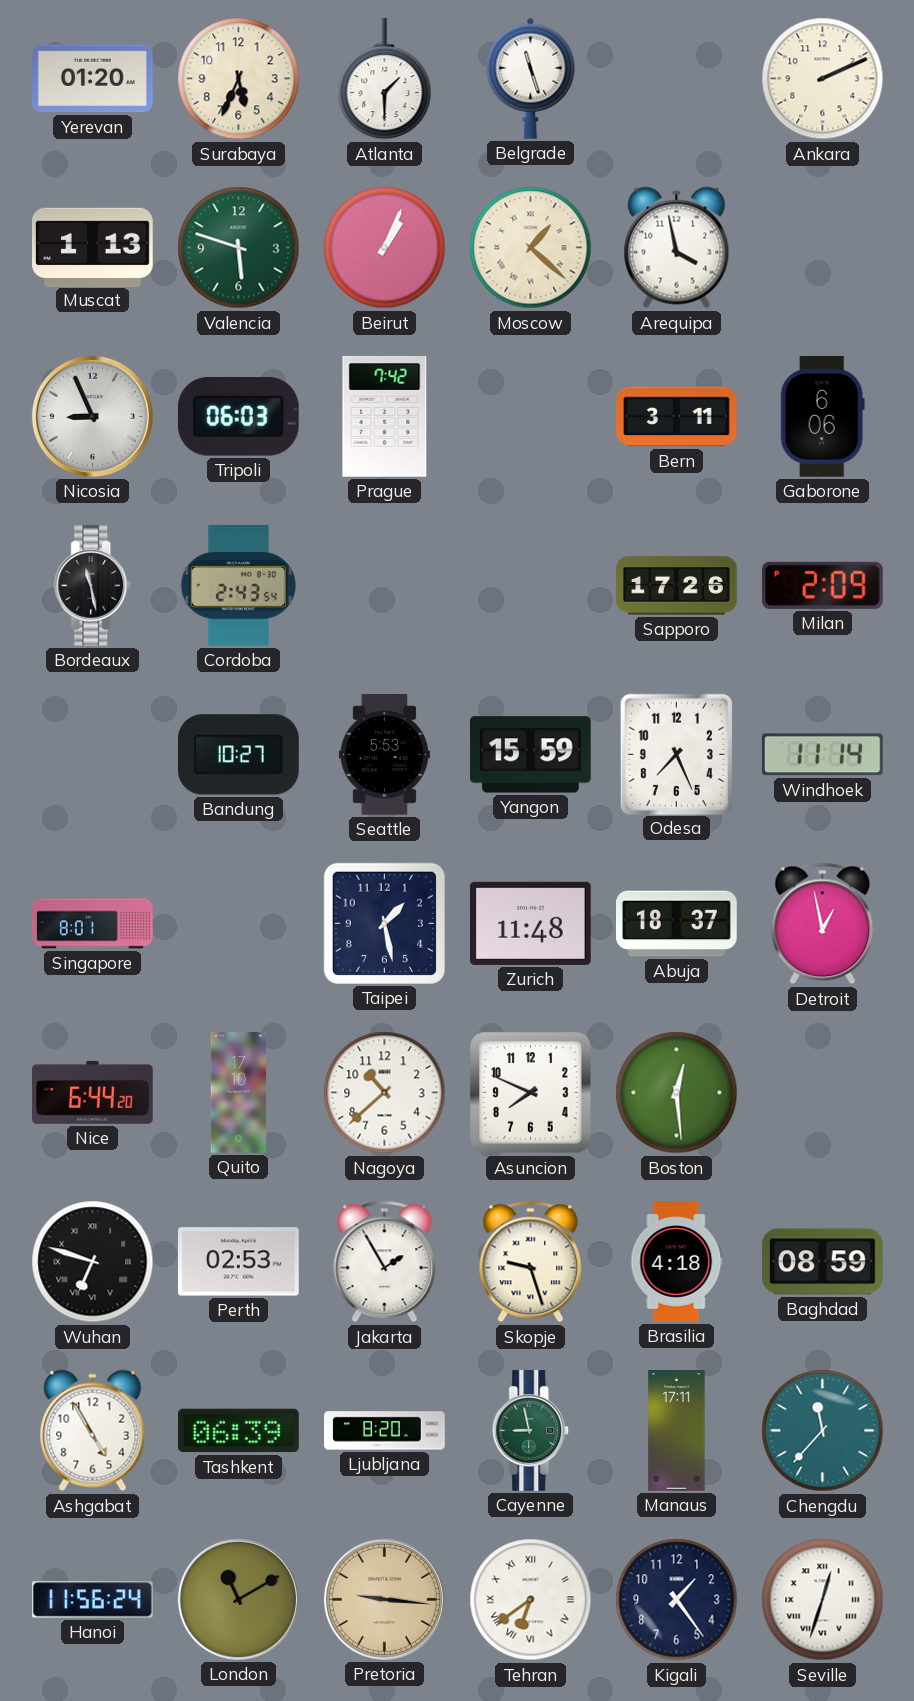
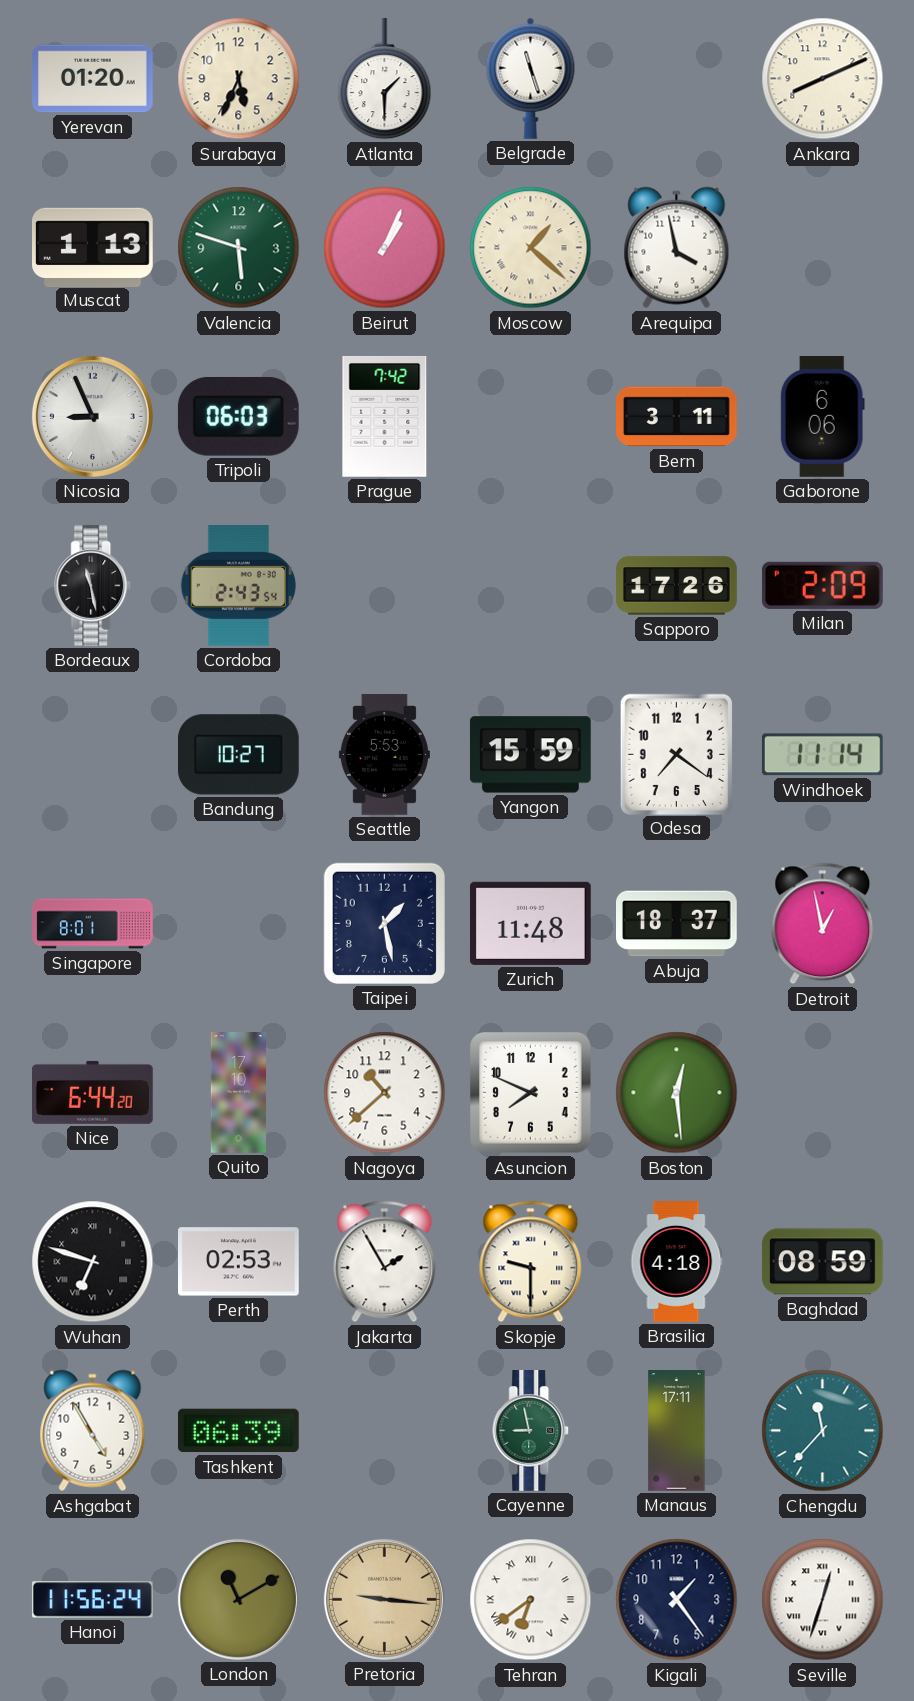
Ankara: 2:11 -> 8:11
Odesa: 7:26 -> 7:21
Skopje: 9:27 -> 9:30
Ljubljana: 8:20 -> none
